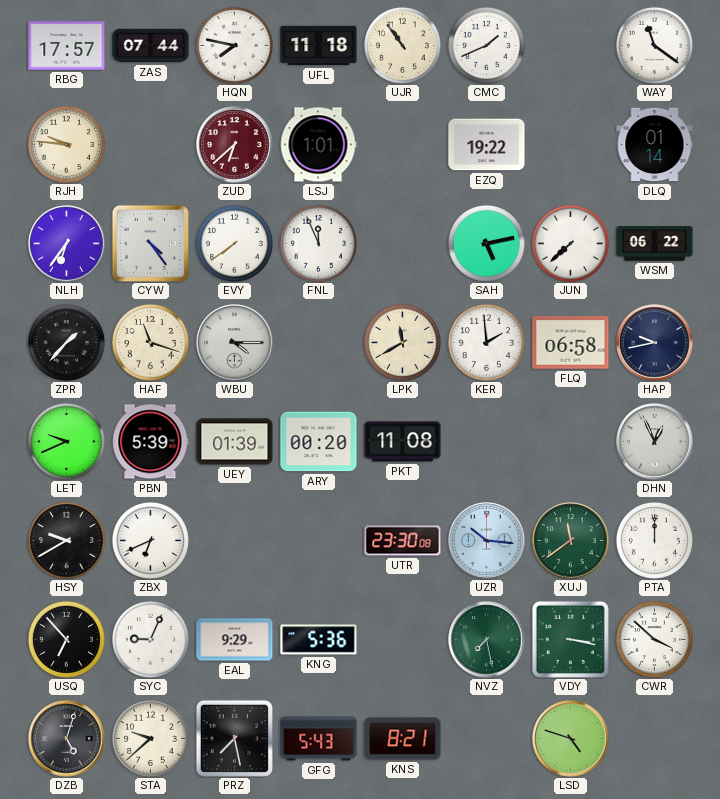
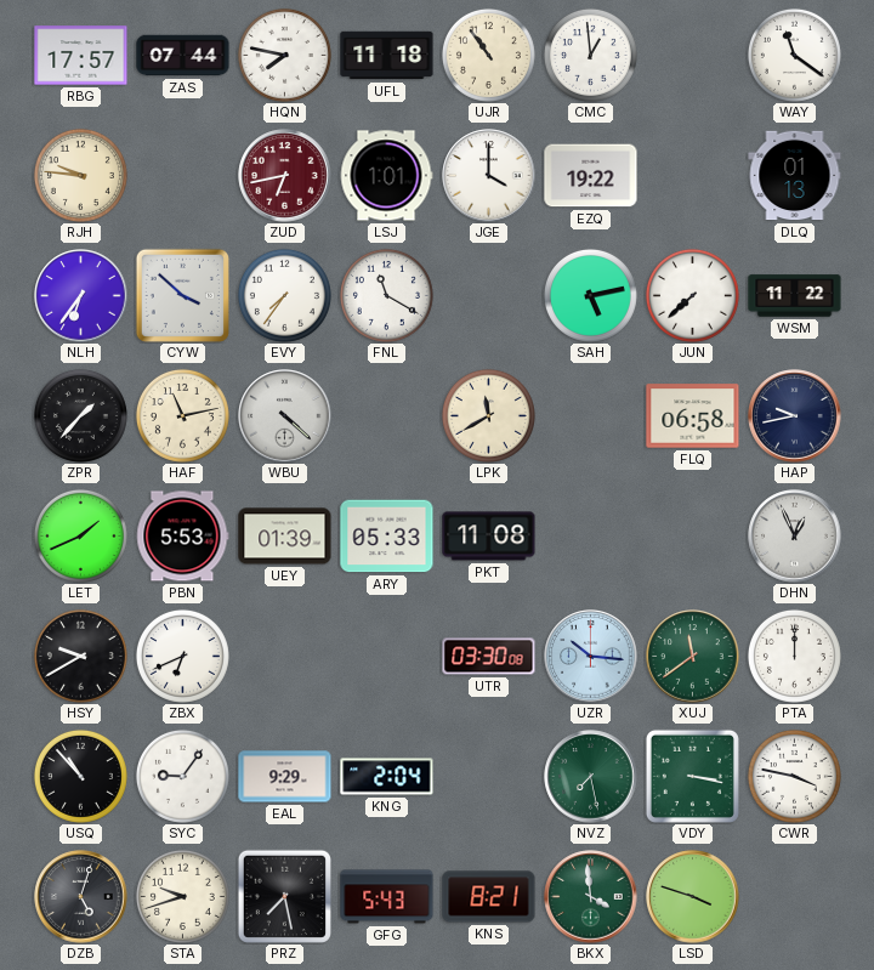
CMC: 1:41 -> 12:59
ZUD: 6:38 -> 6:43
JGE: none -> 4:00
DLQ: 01:14 -> 01:13
CYW: 4:24 -> 3:52
EVY: 7:39 -> 7:36
FNL: 11:56 -> 11:20
WSM: 06:22 -> 11:22
HAF: 11:18 -> 11:13
WBU: 4:15 -> 4:22
KER: 1:59 -> none
LET: 9:41 -> 1:41
PBN: 5:39 -> 5:53
ARY: 00:20 -> 05:33
UTR: 23:30 -> 03:30
USQ: 6:53 -> 10:53
SYC: 9:04 -> 9:06
KNG: 5:36 -> 2:04
CWR: 3:52 -> 3:47
STA: 9:38 -> 9:42
BKX: none -> 3:59
LSD: 4:48 -> 3:48
